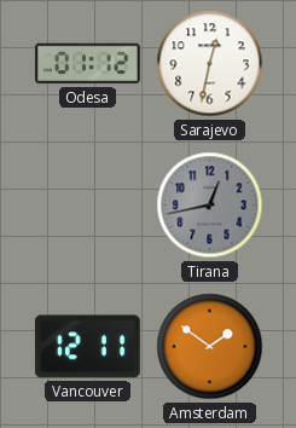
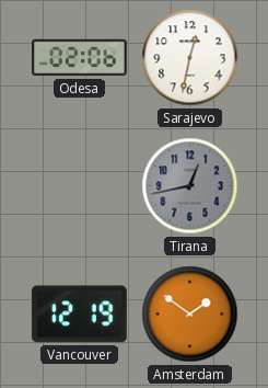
Odesa: 01:12 -> 02:06
Vancouver: 12:11 -> 12:19
